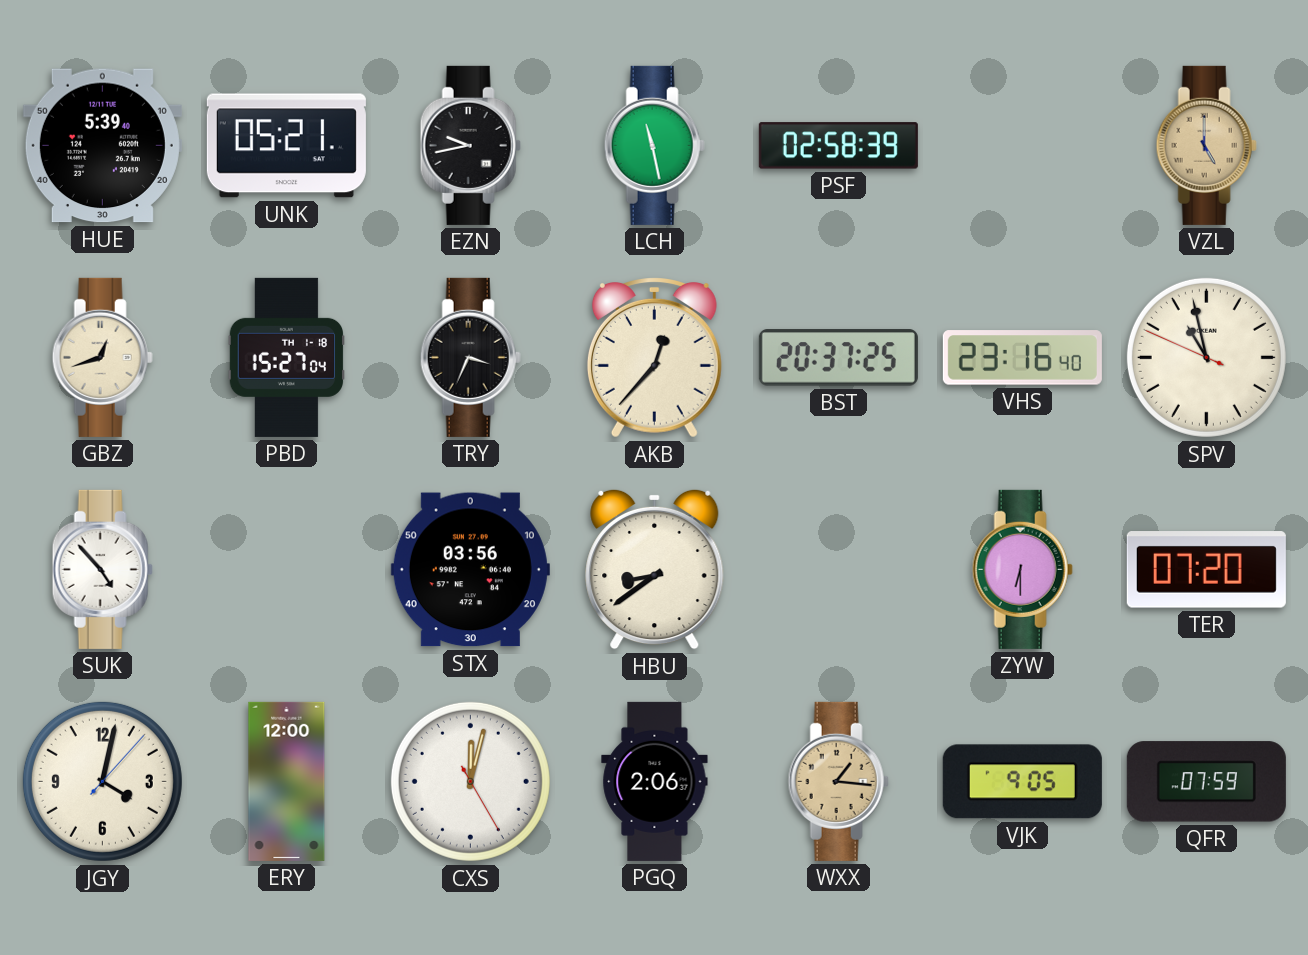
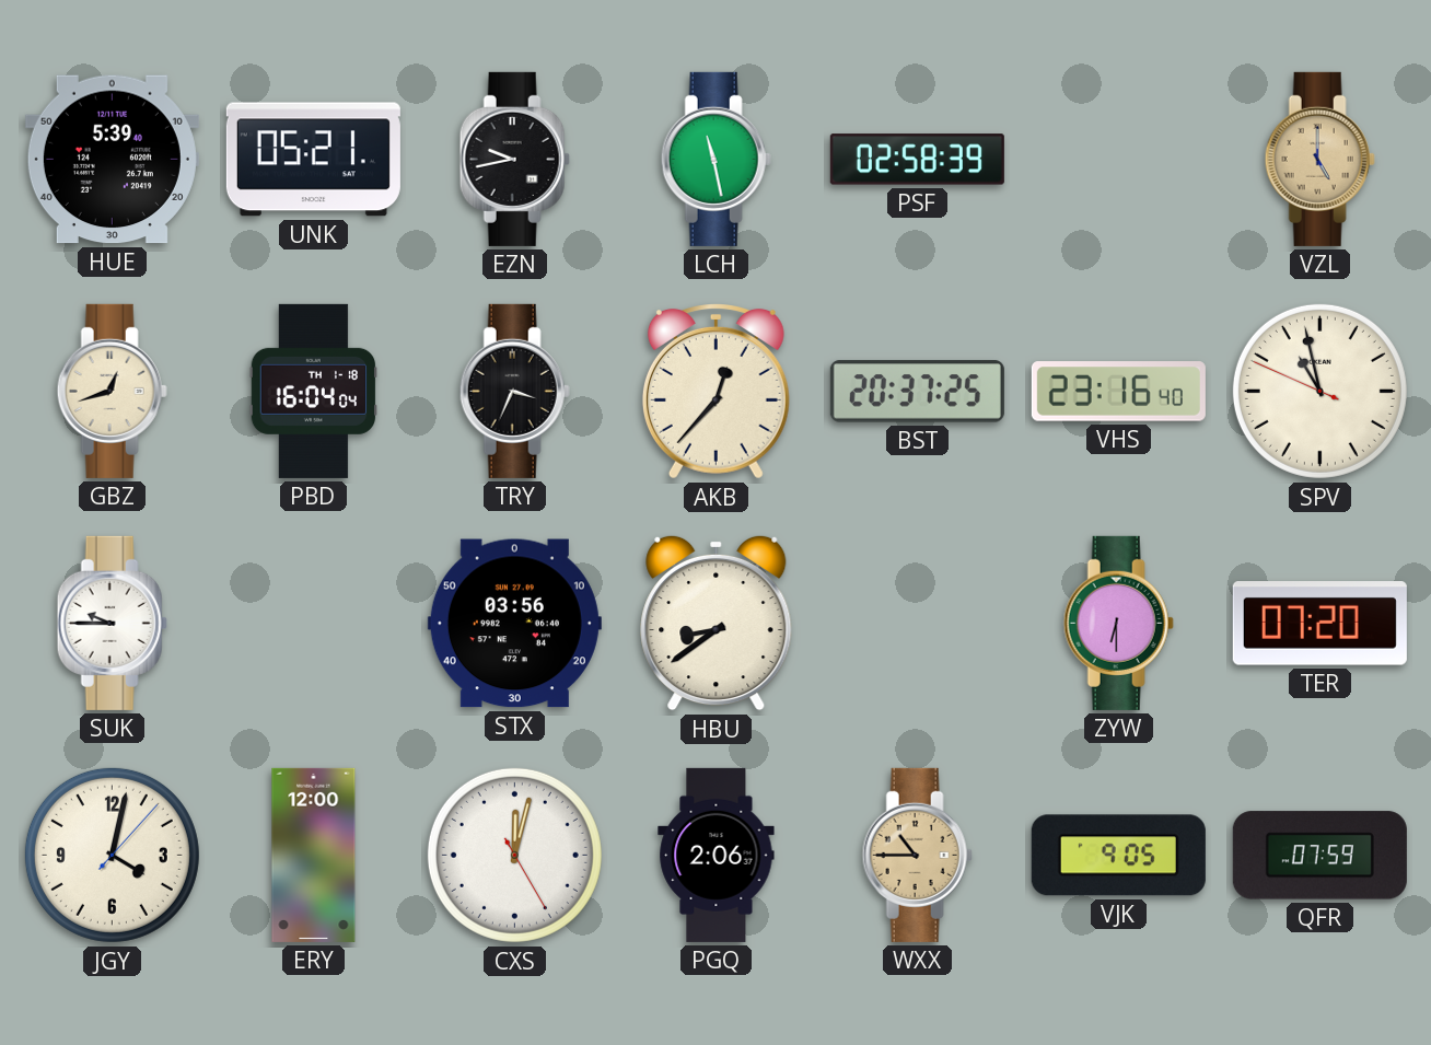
PBD: 15:27 -> 16:04
SUK: 4:53 -> 9:45
WXX: 1:16 -> 10:45
